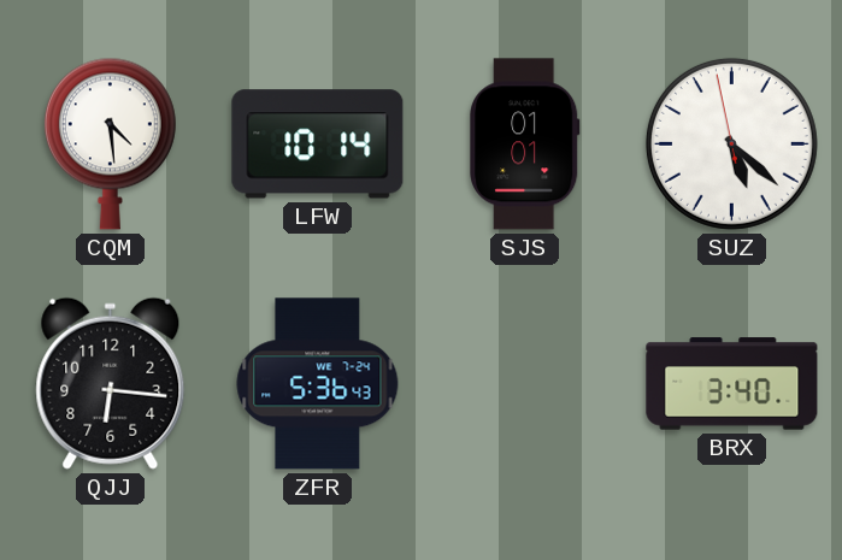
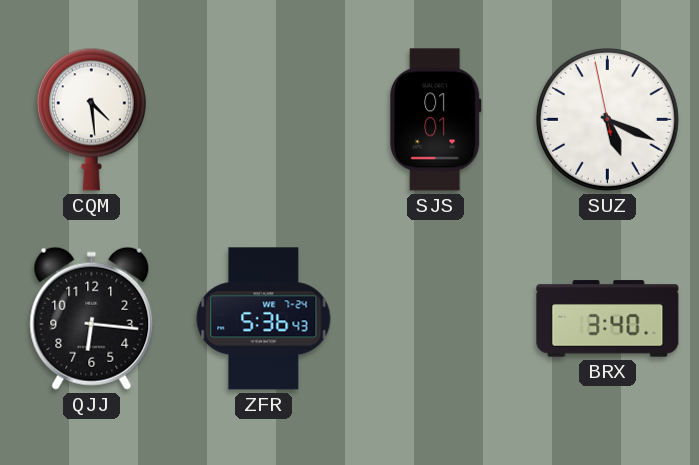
LFW: 10:14 -> none
SUZ: 5:21 -> 5:18
